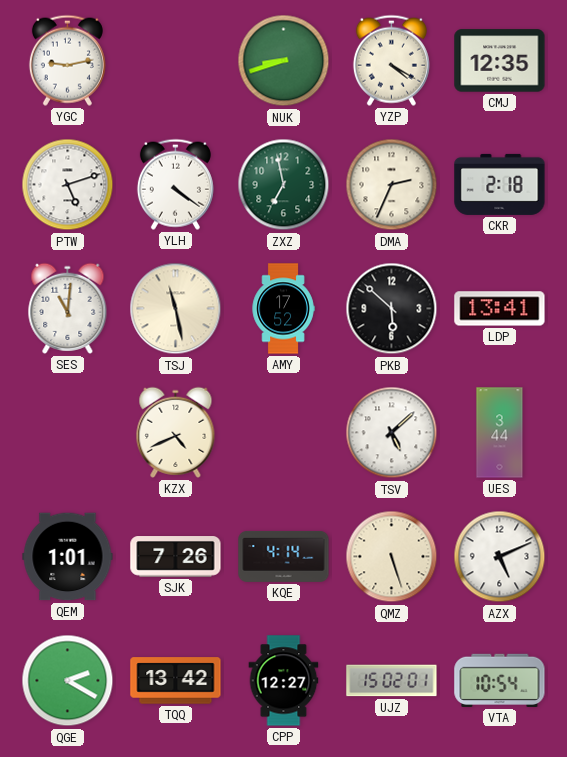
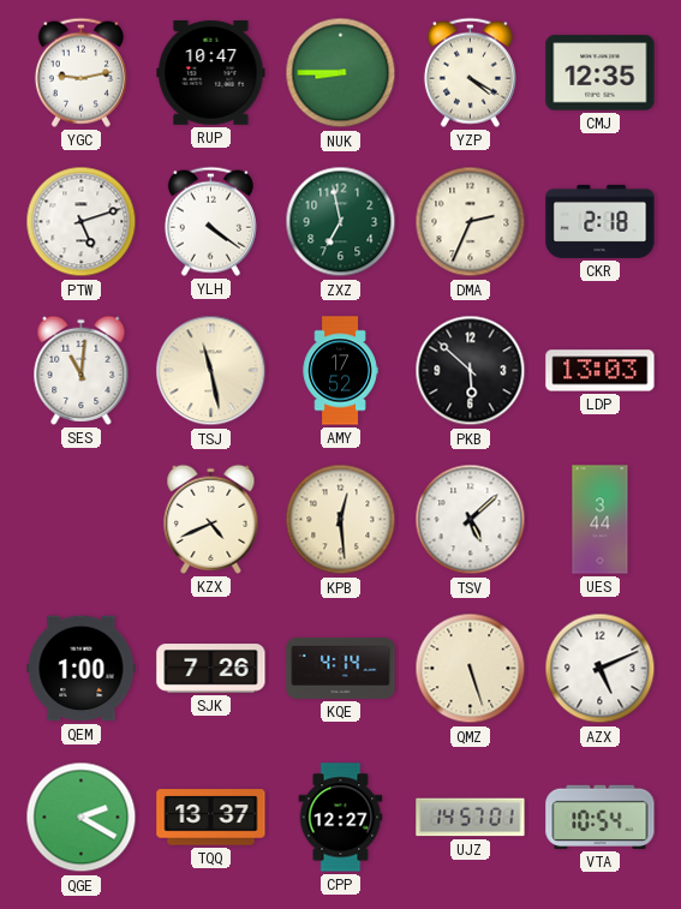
RUP: none -> 10:47
NUK: 8:42 -> 8:45
LDP: 13:41 -> 13:03
KPB: none -> 12:29
QEM: 1:01 -> 1:00
TQQ: 13:42 -> 13:37
UJZ: 15:02 -> 14:57
